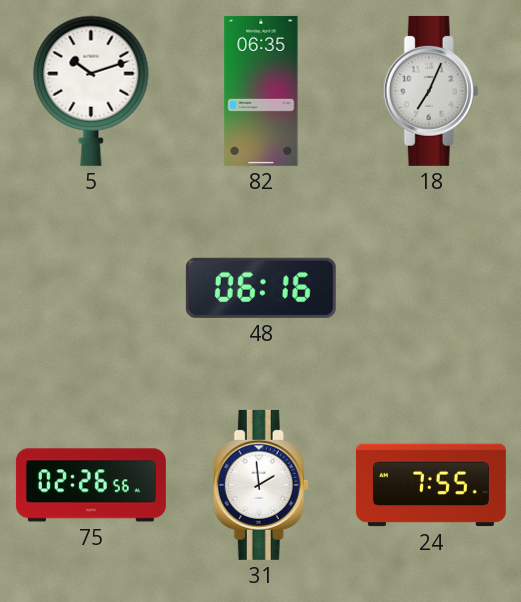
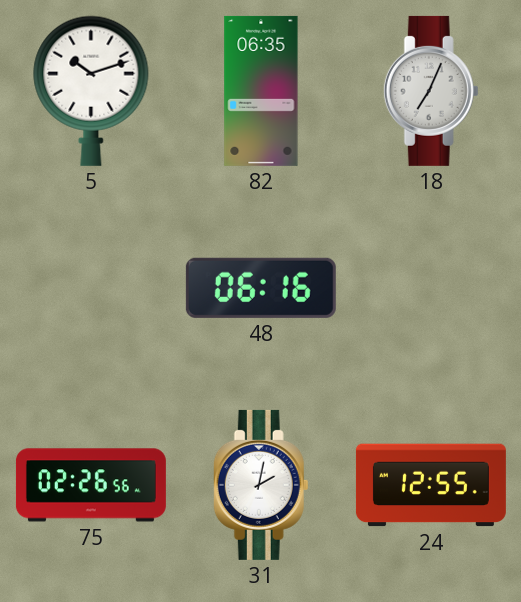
31: 1:59 -> 2:02
24: 7:55 -> 12:55
